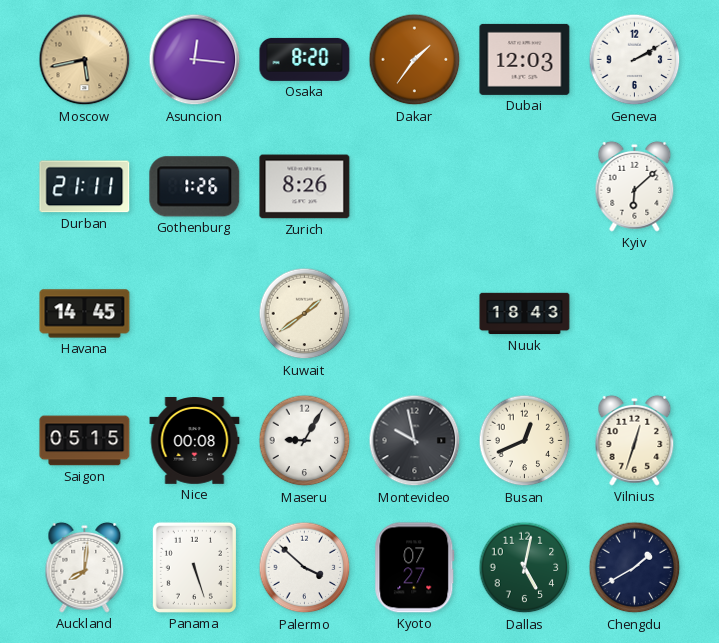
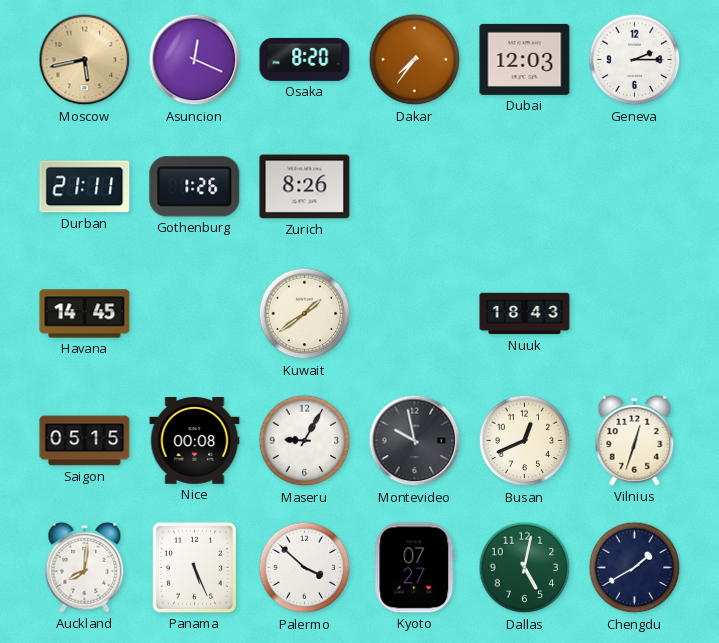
Asuncion: 12:16 -> 12:19
Dakar: 1:36 -> 7:36
Geneva: 2:10 -> 2:15
Kyiv: 6:08 -> none
Panama: 5:27 -> 5:26
